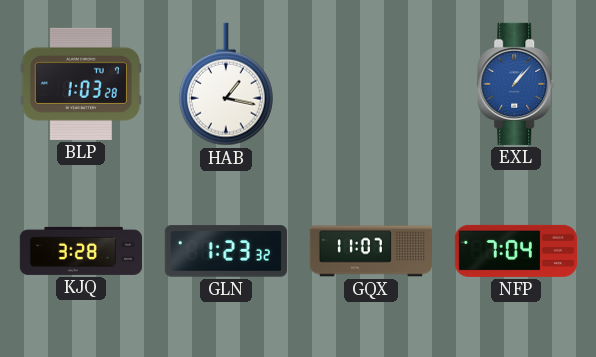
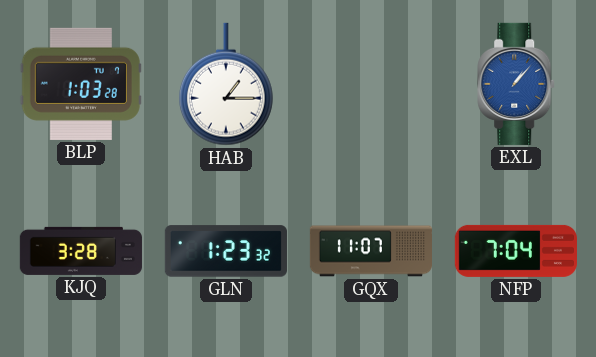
HAB: 1:17 -> 1:15
